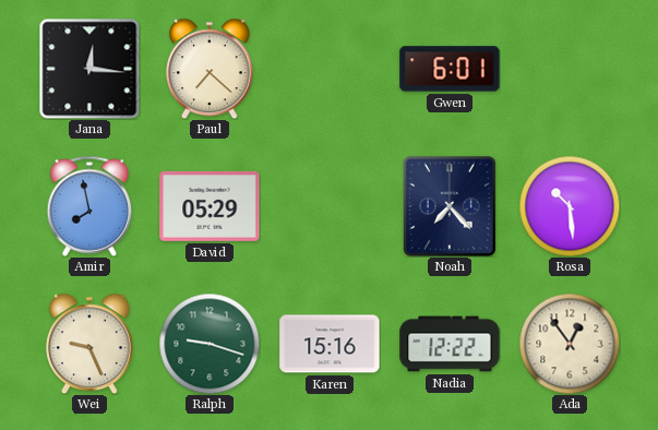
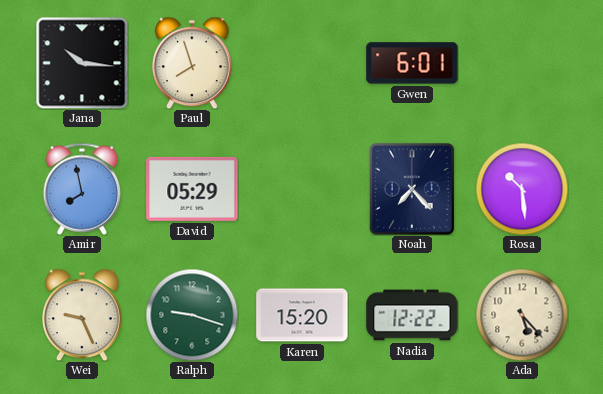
Jana: 12:16 -> 10:16
Paul: 7:22 -> 7:57
Karen: 15:16 -> 15:20
Ada: 12:54 -> 5:23
